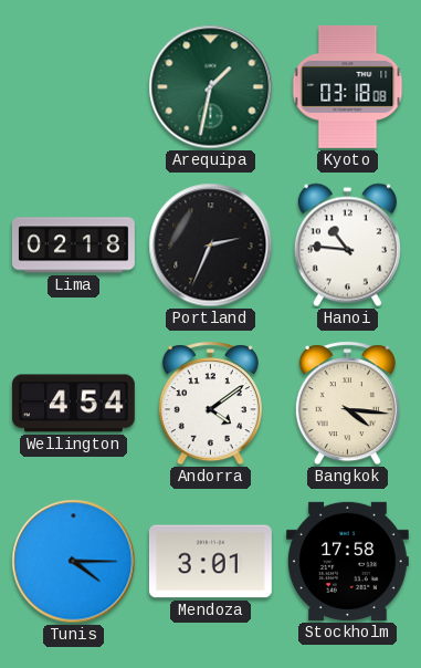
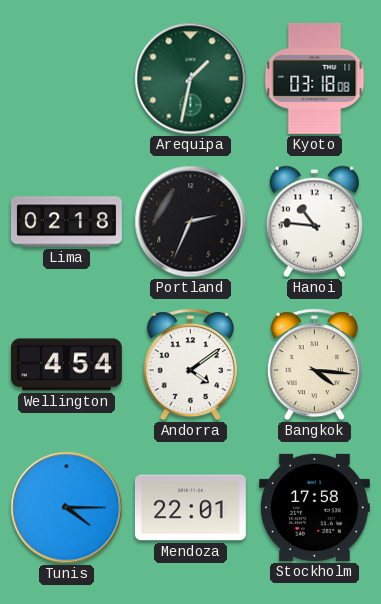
Mendoza: 3:01 -> 22:01
